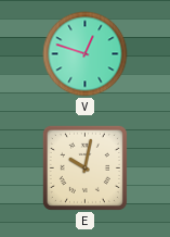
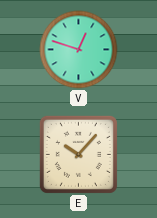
E: 10:02 -> 10:07
